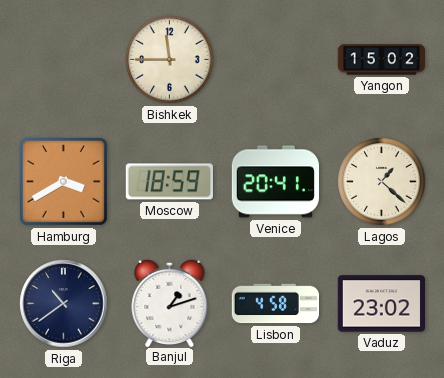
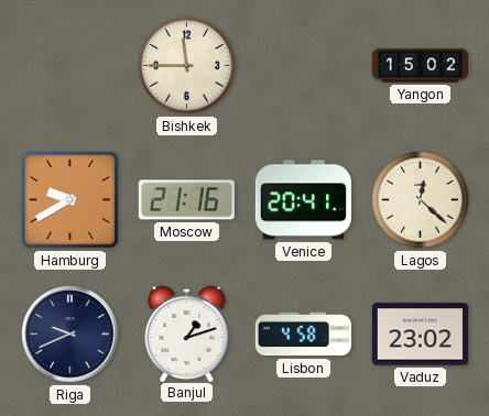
Hamburg: 3:40 -> 9:40
Moscow: 18:59 -> 21:16
Lagos: 1:22 -> 12:22
Riga: 10:39 -> 9:41
